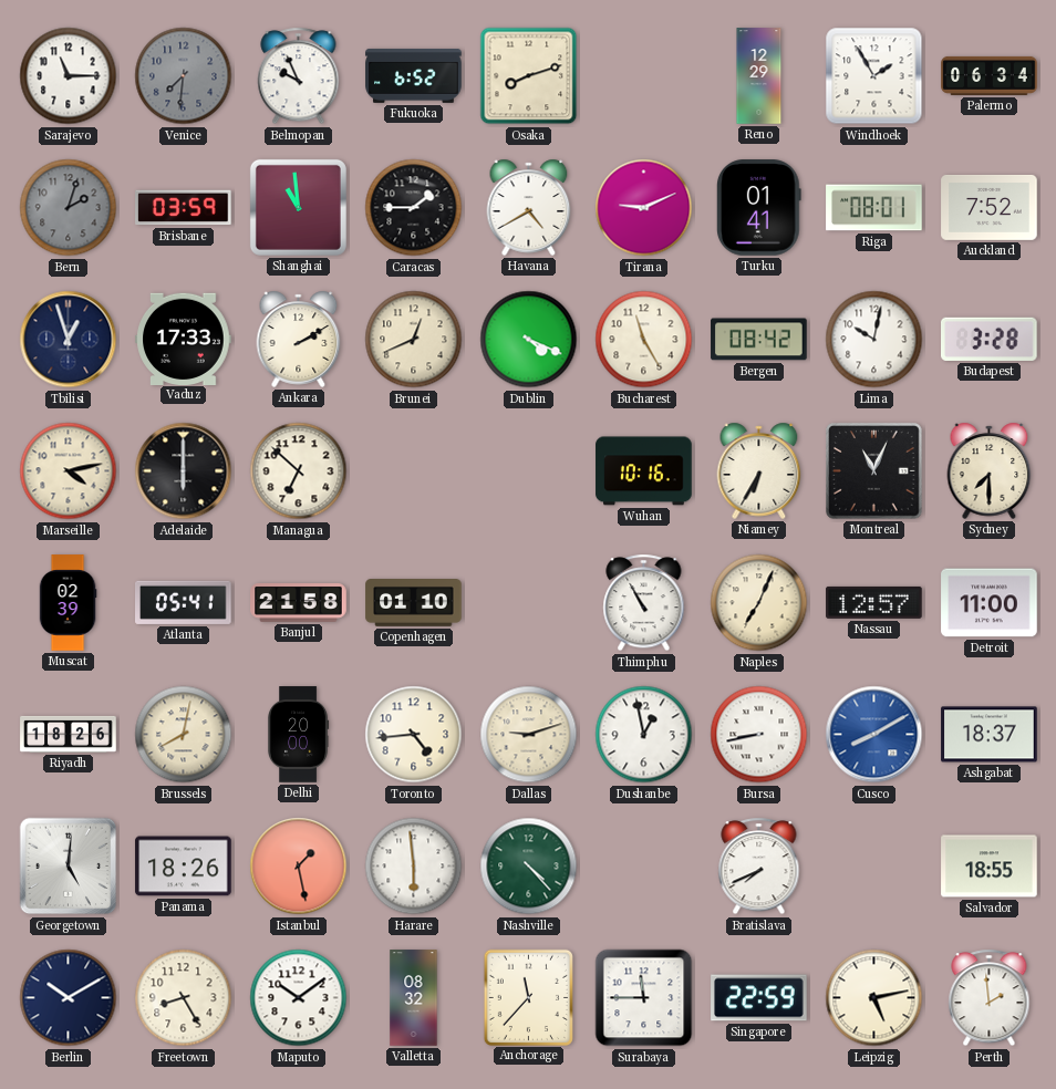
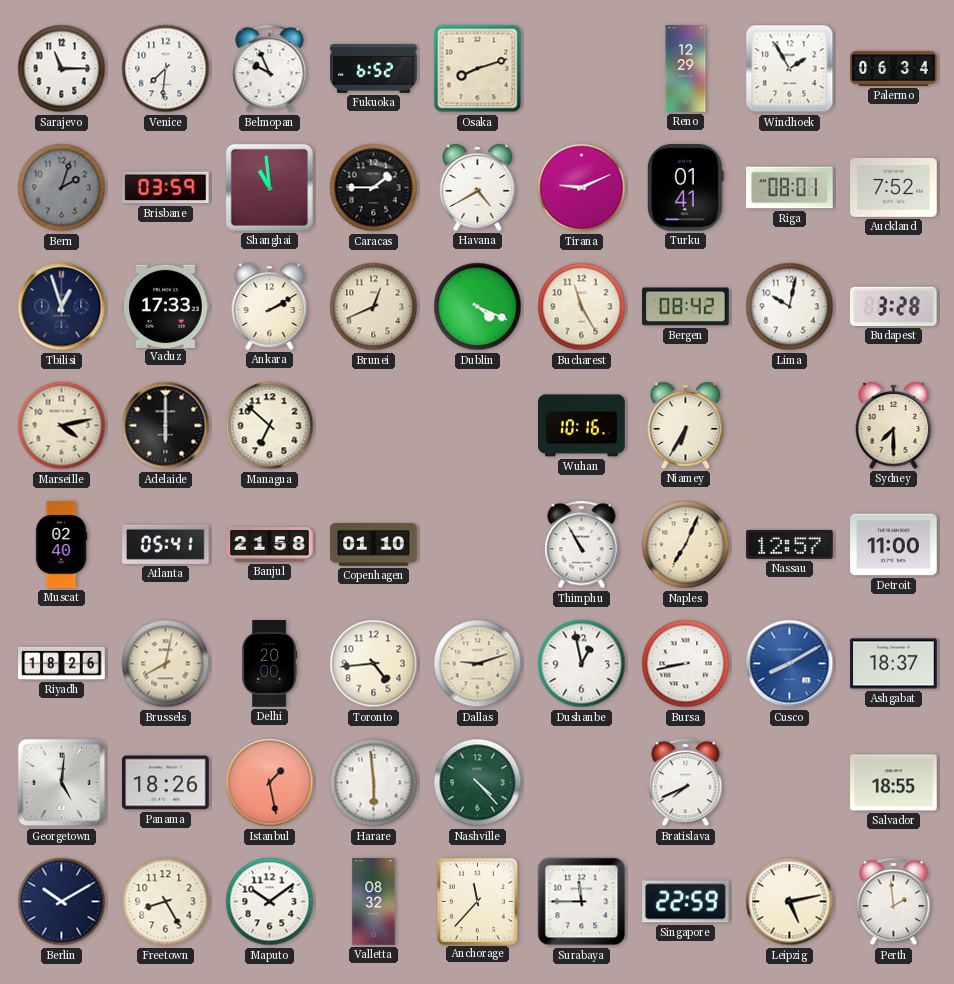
Venice dial: grey -> white
Montreal: 11:04 -> none
Muscat: 02:39 -> 02:40
